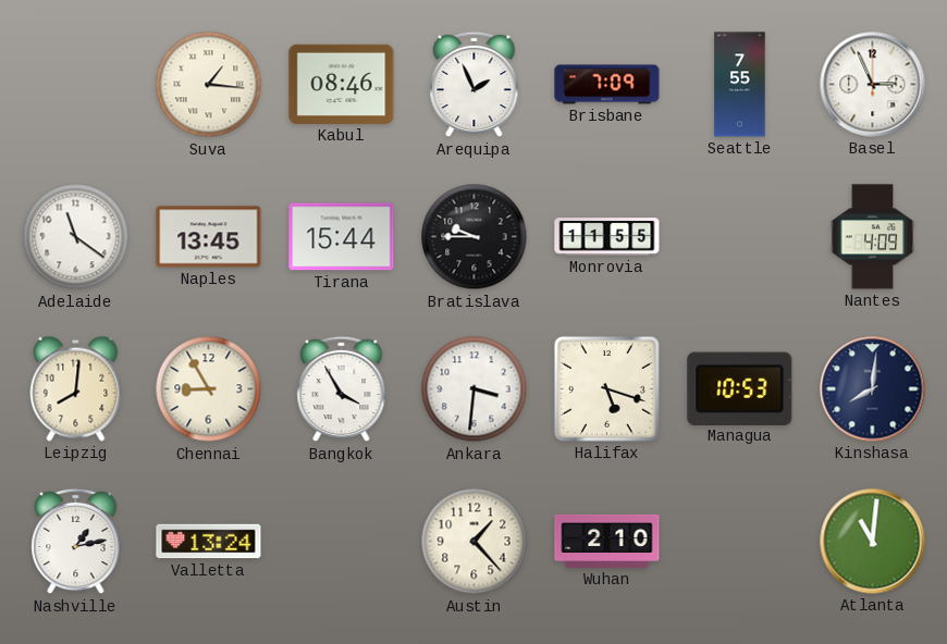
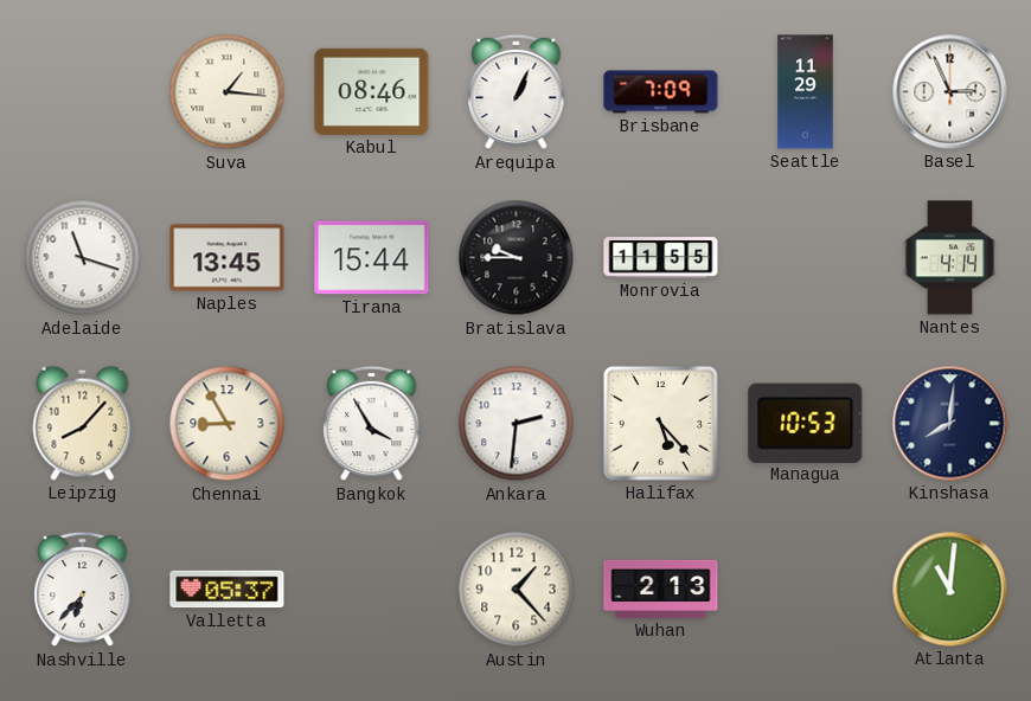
Arequipa: 1:56 -> 1:04
Seattle: 7:55 -> 11:29
Adelaide: 11:21 -> 11:18
Nantes: 4:09 -> 4:14
Leipzig: 8:01 -> 8:07
Ankara: 3:31 -> 2:31
Halifax: 5:18 -> 5:23
Nashville: 1:13 -> 6:37
Valletta: 13:24 -> 05:37
Wuhan: 2:10 -> 2:13
